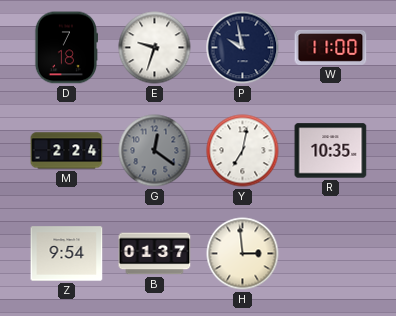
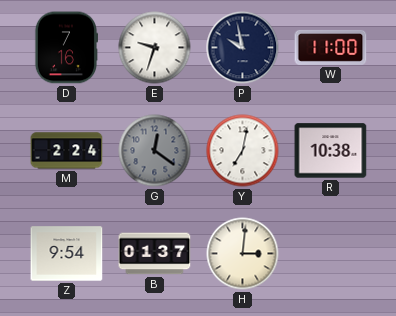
D: 7:18 -> 7:16
R: 10:35 -> 10:38
H: 2:59 -> 3:01
